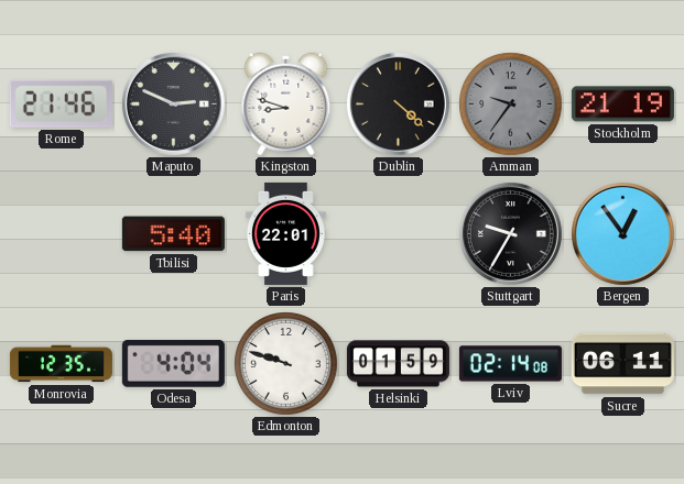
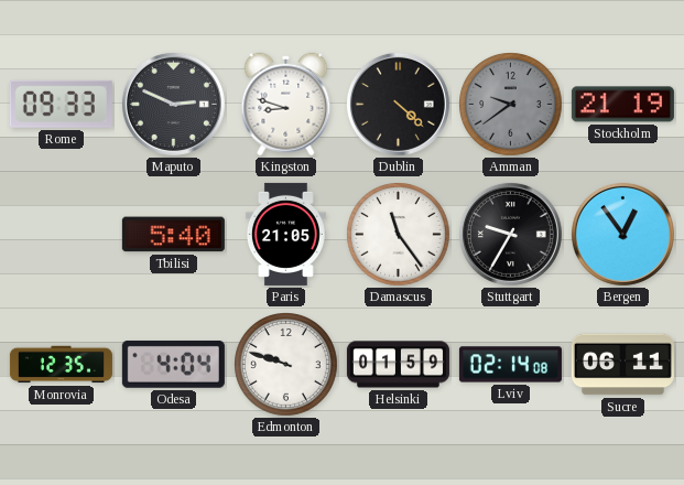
Rome: 21:46 -> 09:33
Amman: 9:36 -> 9:39
Paris: 22:01 -> 21:05
Damascus: none -> 11:24
